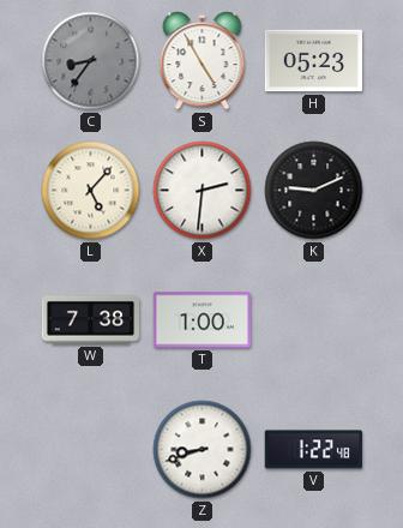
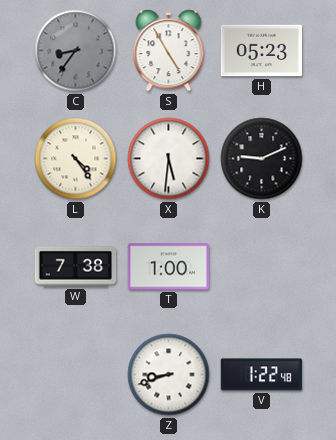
L: 5:07 -> 4:24
X: 2:31 -> 5:31
